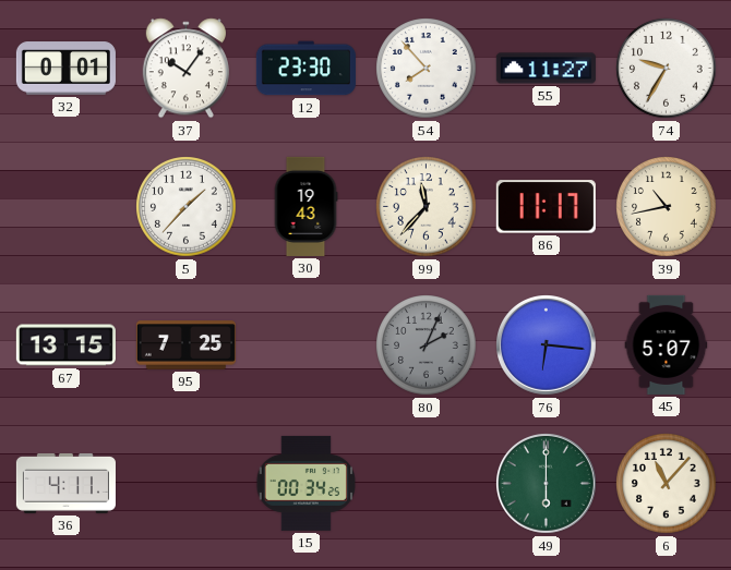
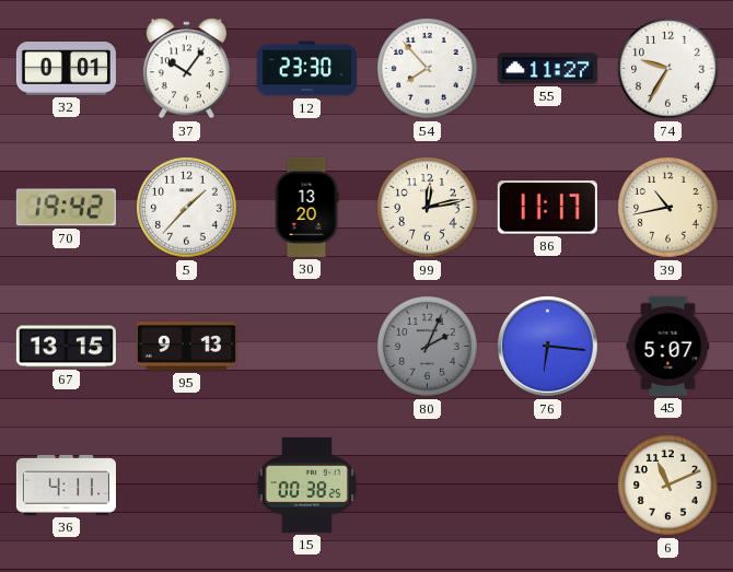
70: none -> 19:42
30: 19:43 -> 13:20
99: 11:37 -> 12:13
95: 7:25 -> 9:13
15: 00:34 -> 00:38
49: 6:00 -> none
6: 11:07 -> 11:11
